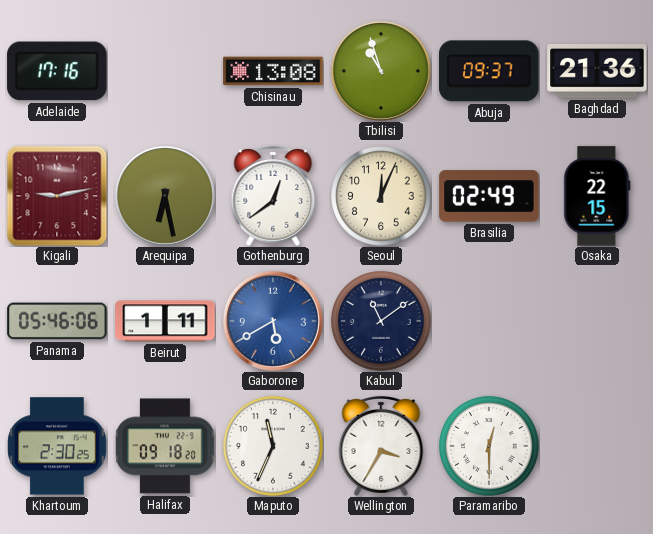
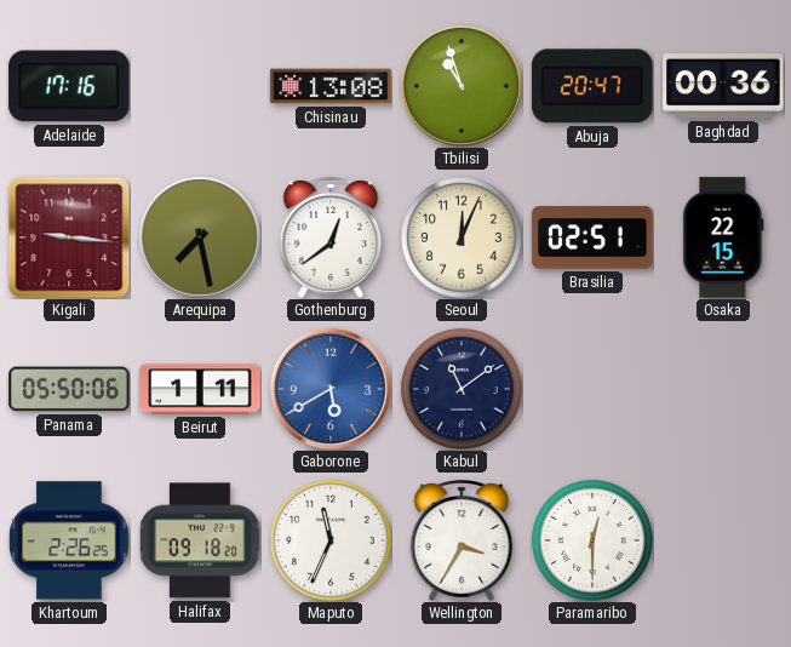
Abuja: 09:37 -> 20:47
Baghdad: 21:36 -> 00:36
Kigali: 9:13 -> 9:16
Arequipa: 6:28 -> 7:28
Brasilia: 02:49 -> 02:51
Panama: 05:46 -> 05:50
Khartoum: 2:30 -> 2:26
